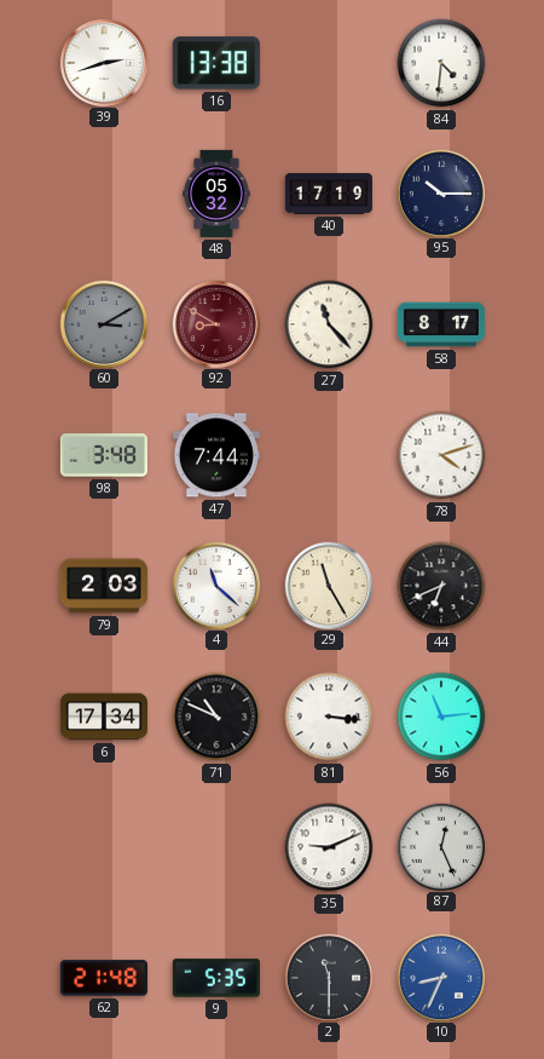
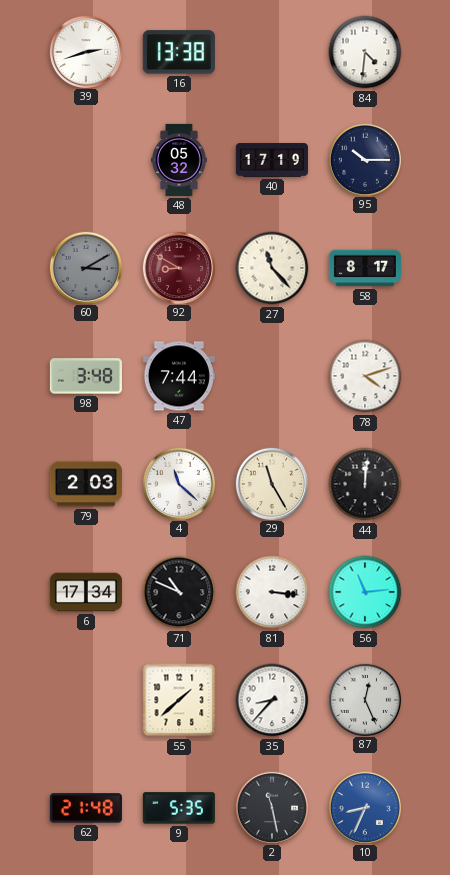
44: 6:41 -> 12:01
55: none -> 1:38
35: 9:11 -> 8:37
2: 11:30 -> 11:28
